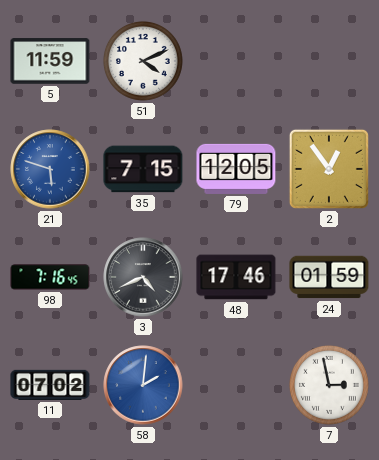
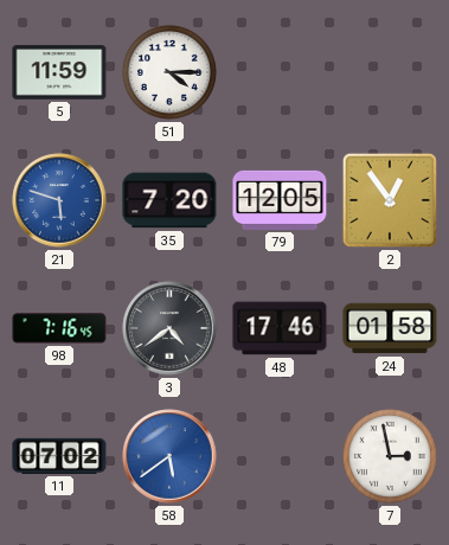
51: 4:11 -> 4:15
35: 7:15 -> 7:20
3: 4:41 -> 4:39
24: 01:59 -> 01:58
58: 2:01 -> 5:39
